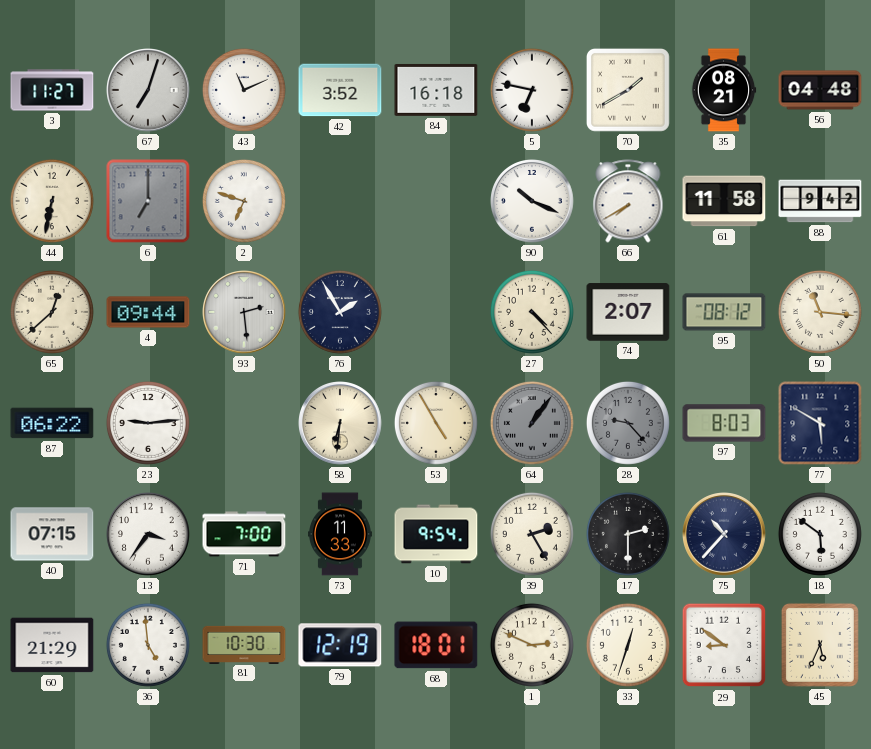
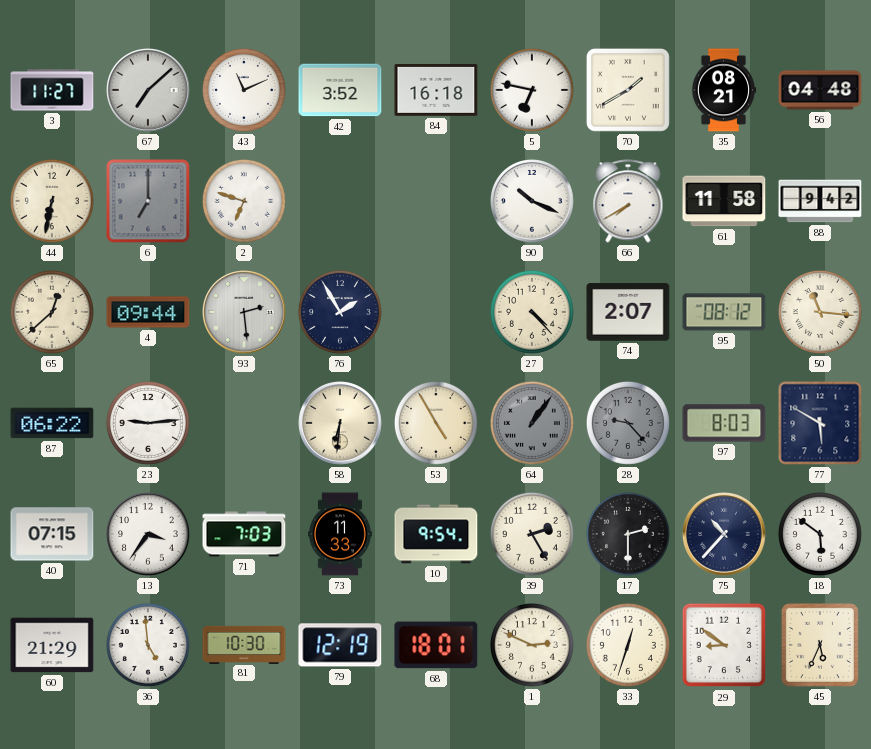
67: 7:03 -> 7:08
71: 7:00 -> 7:03
